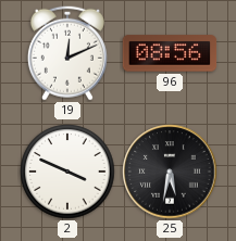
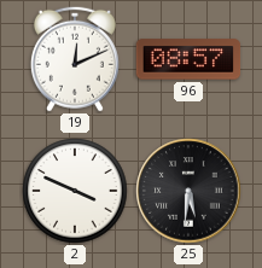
96: 08:56 -> 08:57
25: 5:32 -> 5:31
